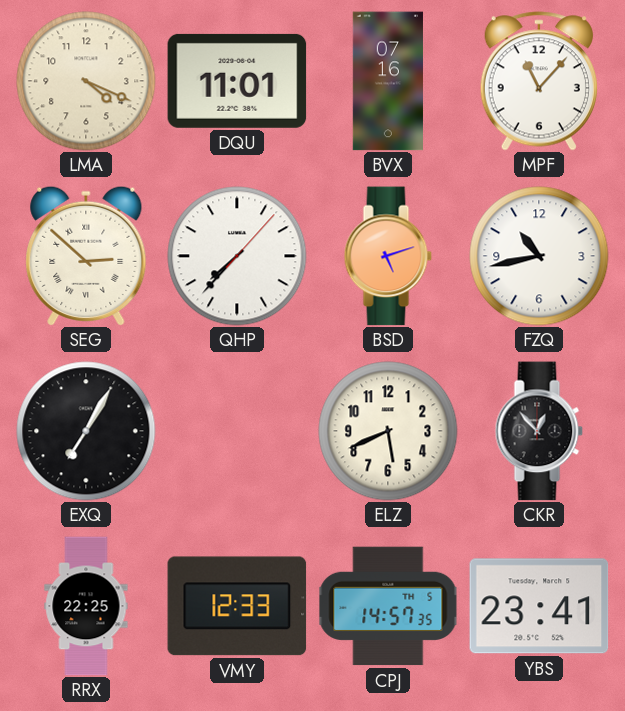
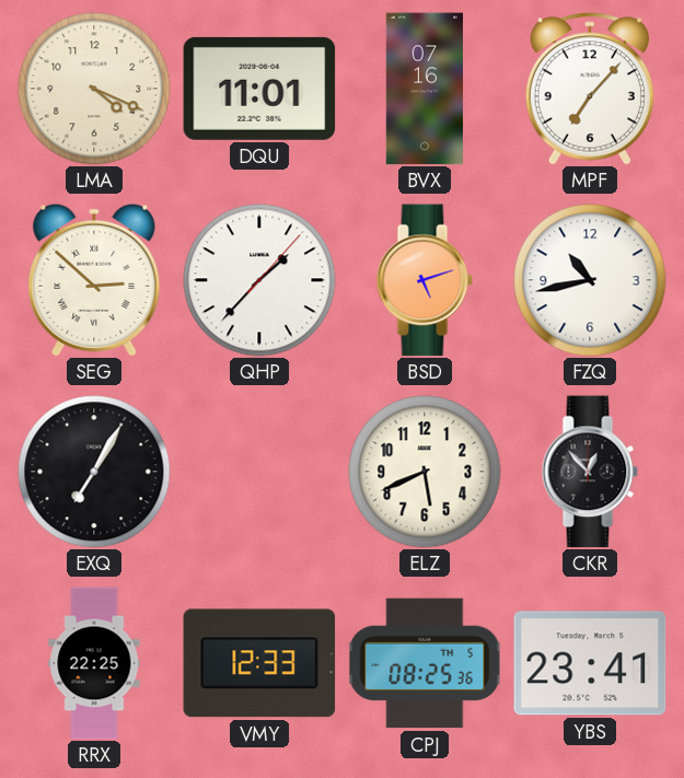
MPF: 11:07 -> 7:07
QHP: 7:37 -> 1:37
CPJ: 14:57 -> 08:25
